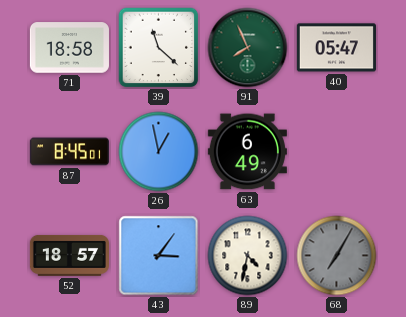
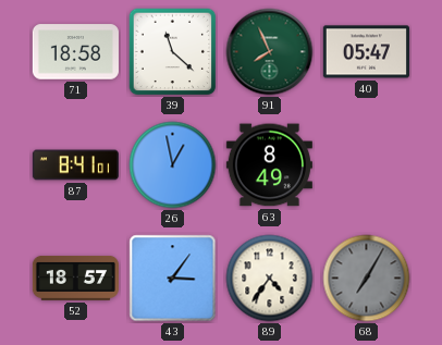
87: 8:45 -> 8:41
63: 6:49 -> 8:49
89: 4:32 -> 4:36
